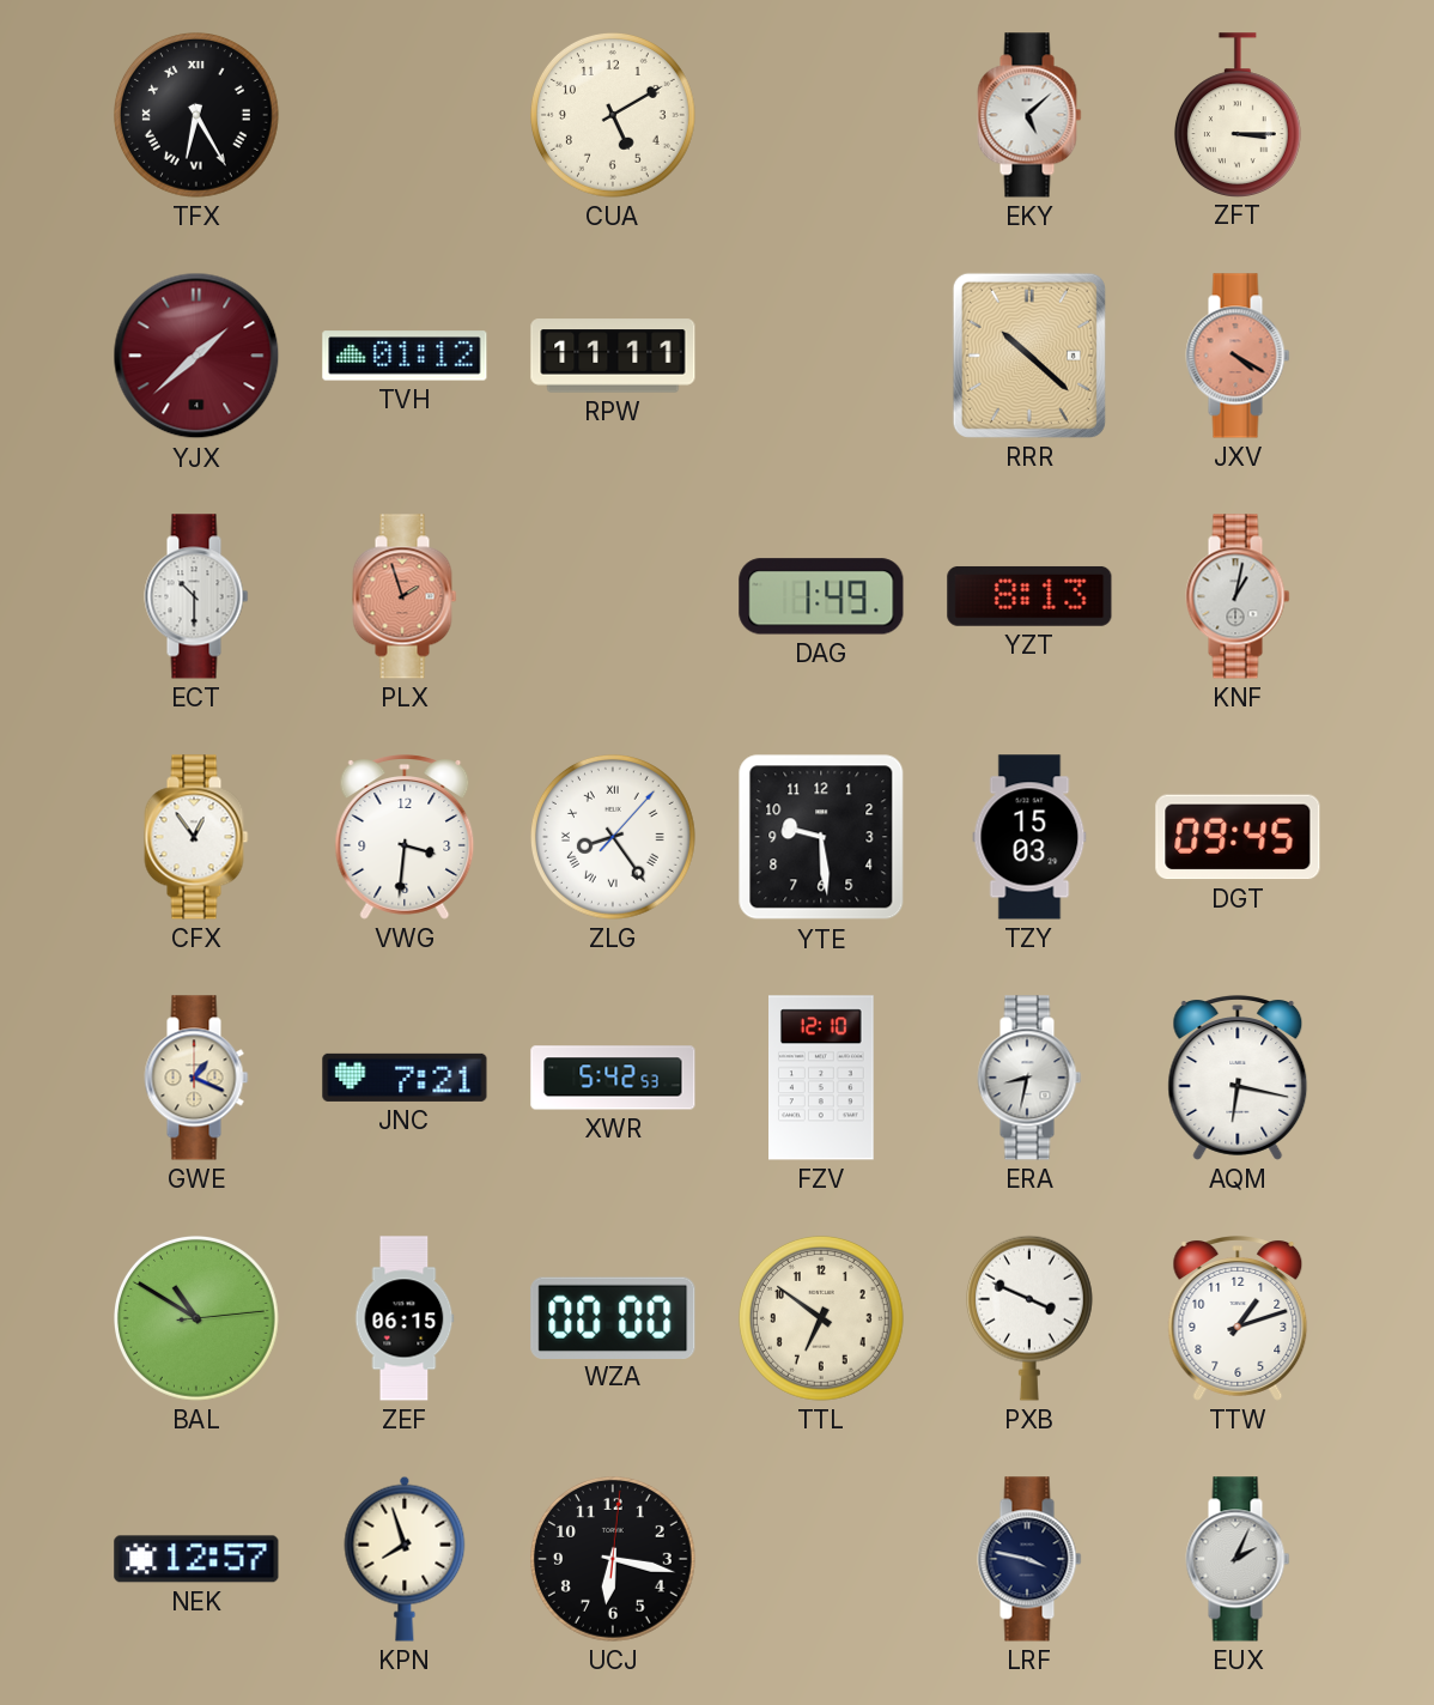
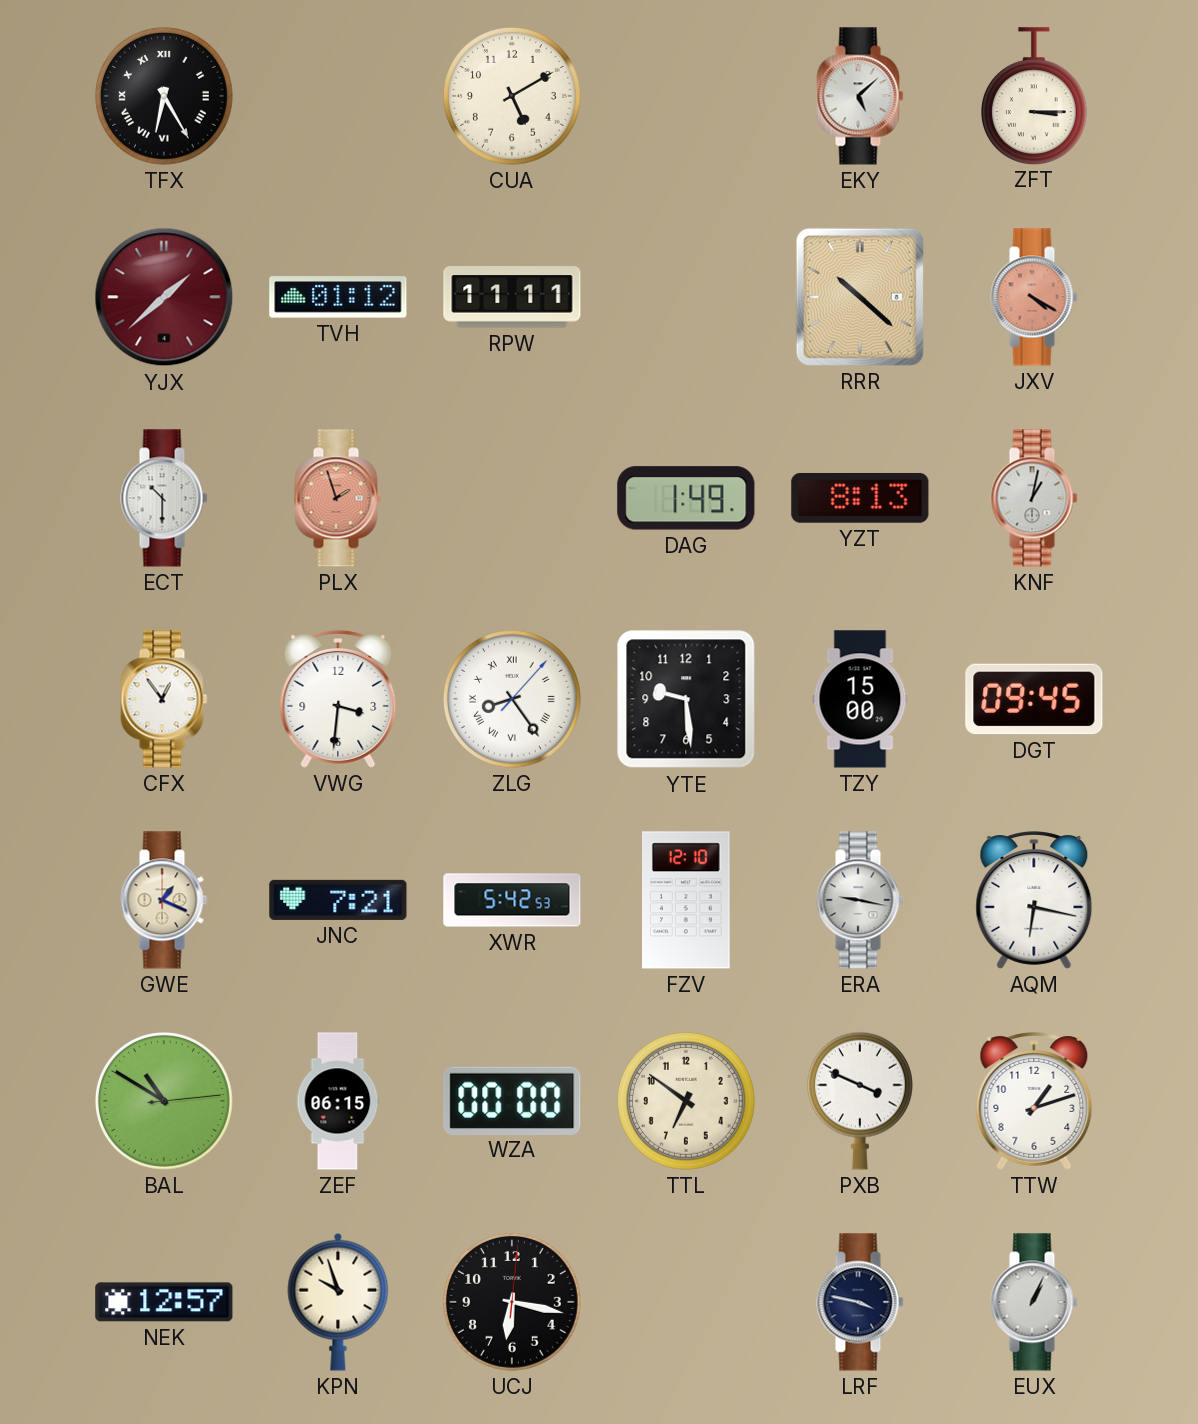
TZY: 15:03 -> 15:00
ERA: 8:32 -> 9:17
KPN: 7:57 -> 9:57
EUX: 2:04 -> 1:04
